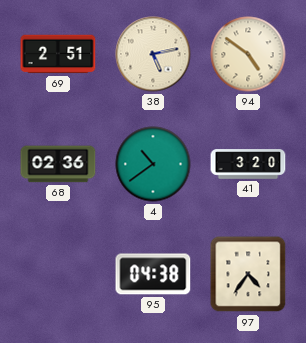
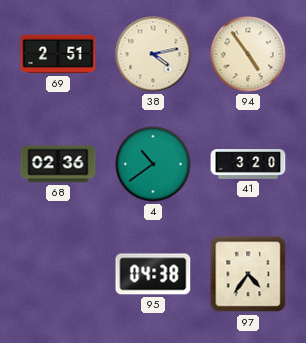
38: 5:13 -> 4:13
94: 4:51 -> 4:54
